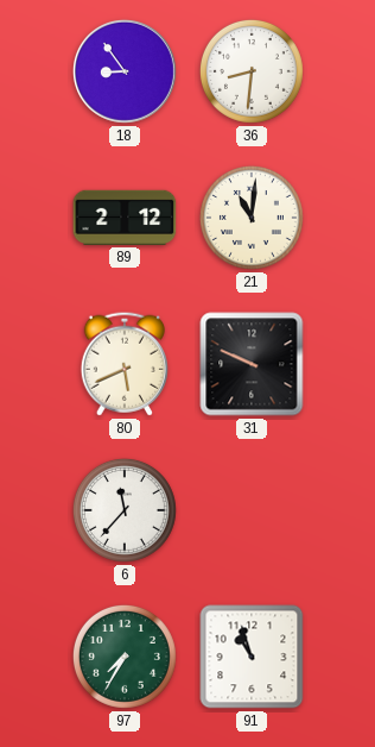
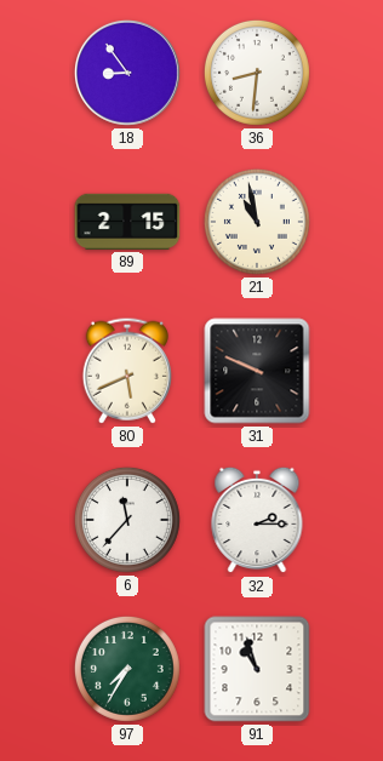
89: 2:12 -> 2:15
21: 11:01 -> 10:58
32: none -> 2:15
